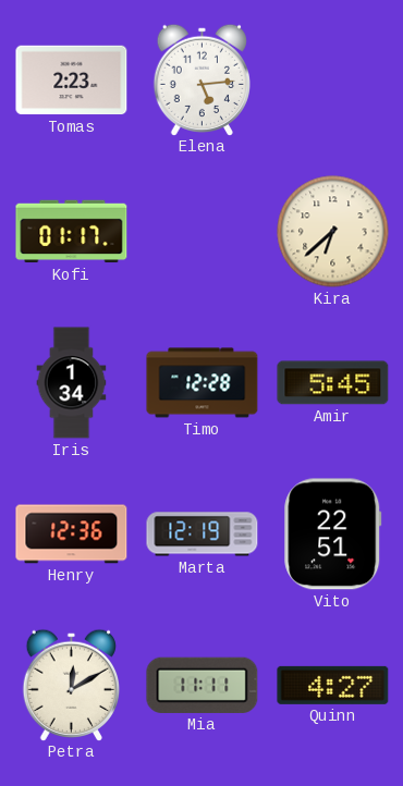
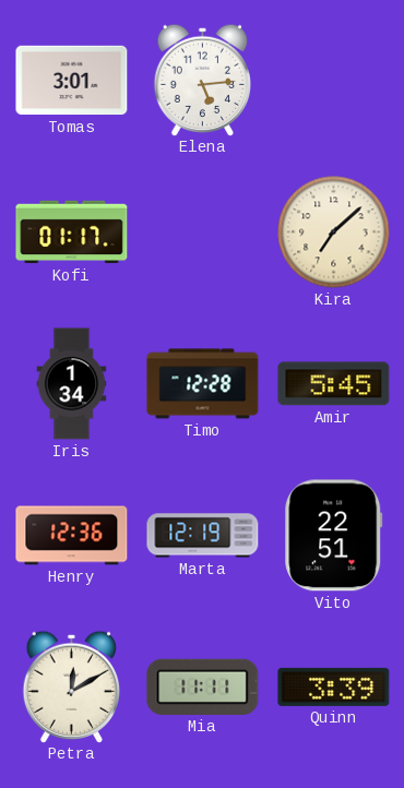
Tomas: 2:23 -> 3:01
Kira: 6:38 -> 7:08
Quinn: 4:27 -> 3:39
